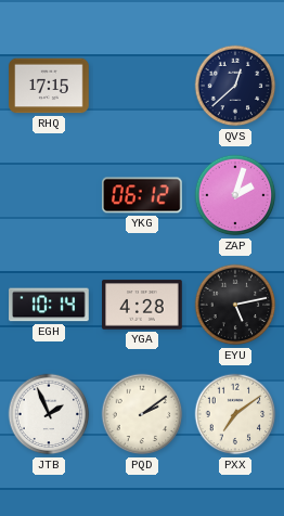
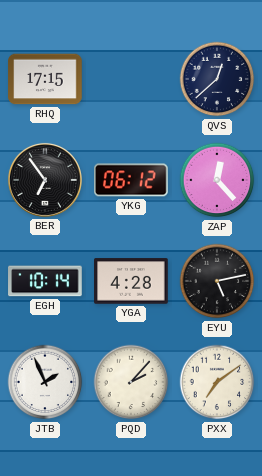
BER: none -> 6:54
ZAP: 2:03 -> 12:23
PQD: 2:09 -> 2:07
